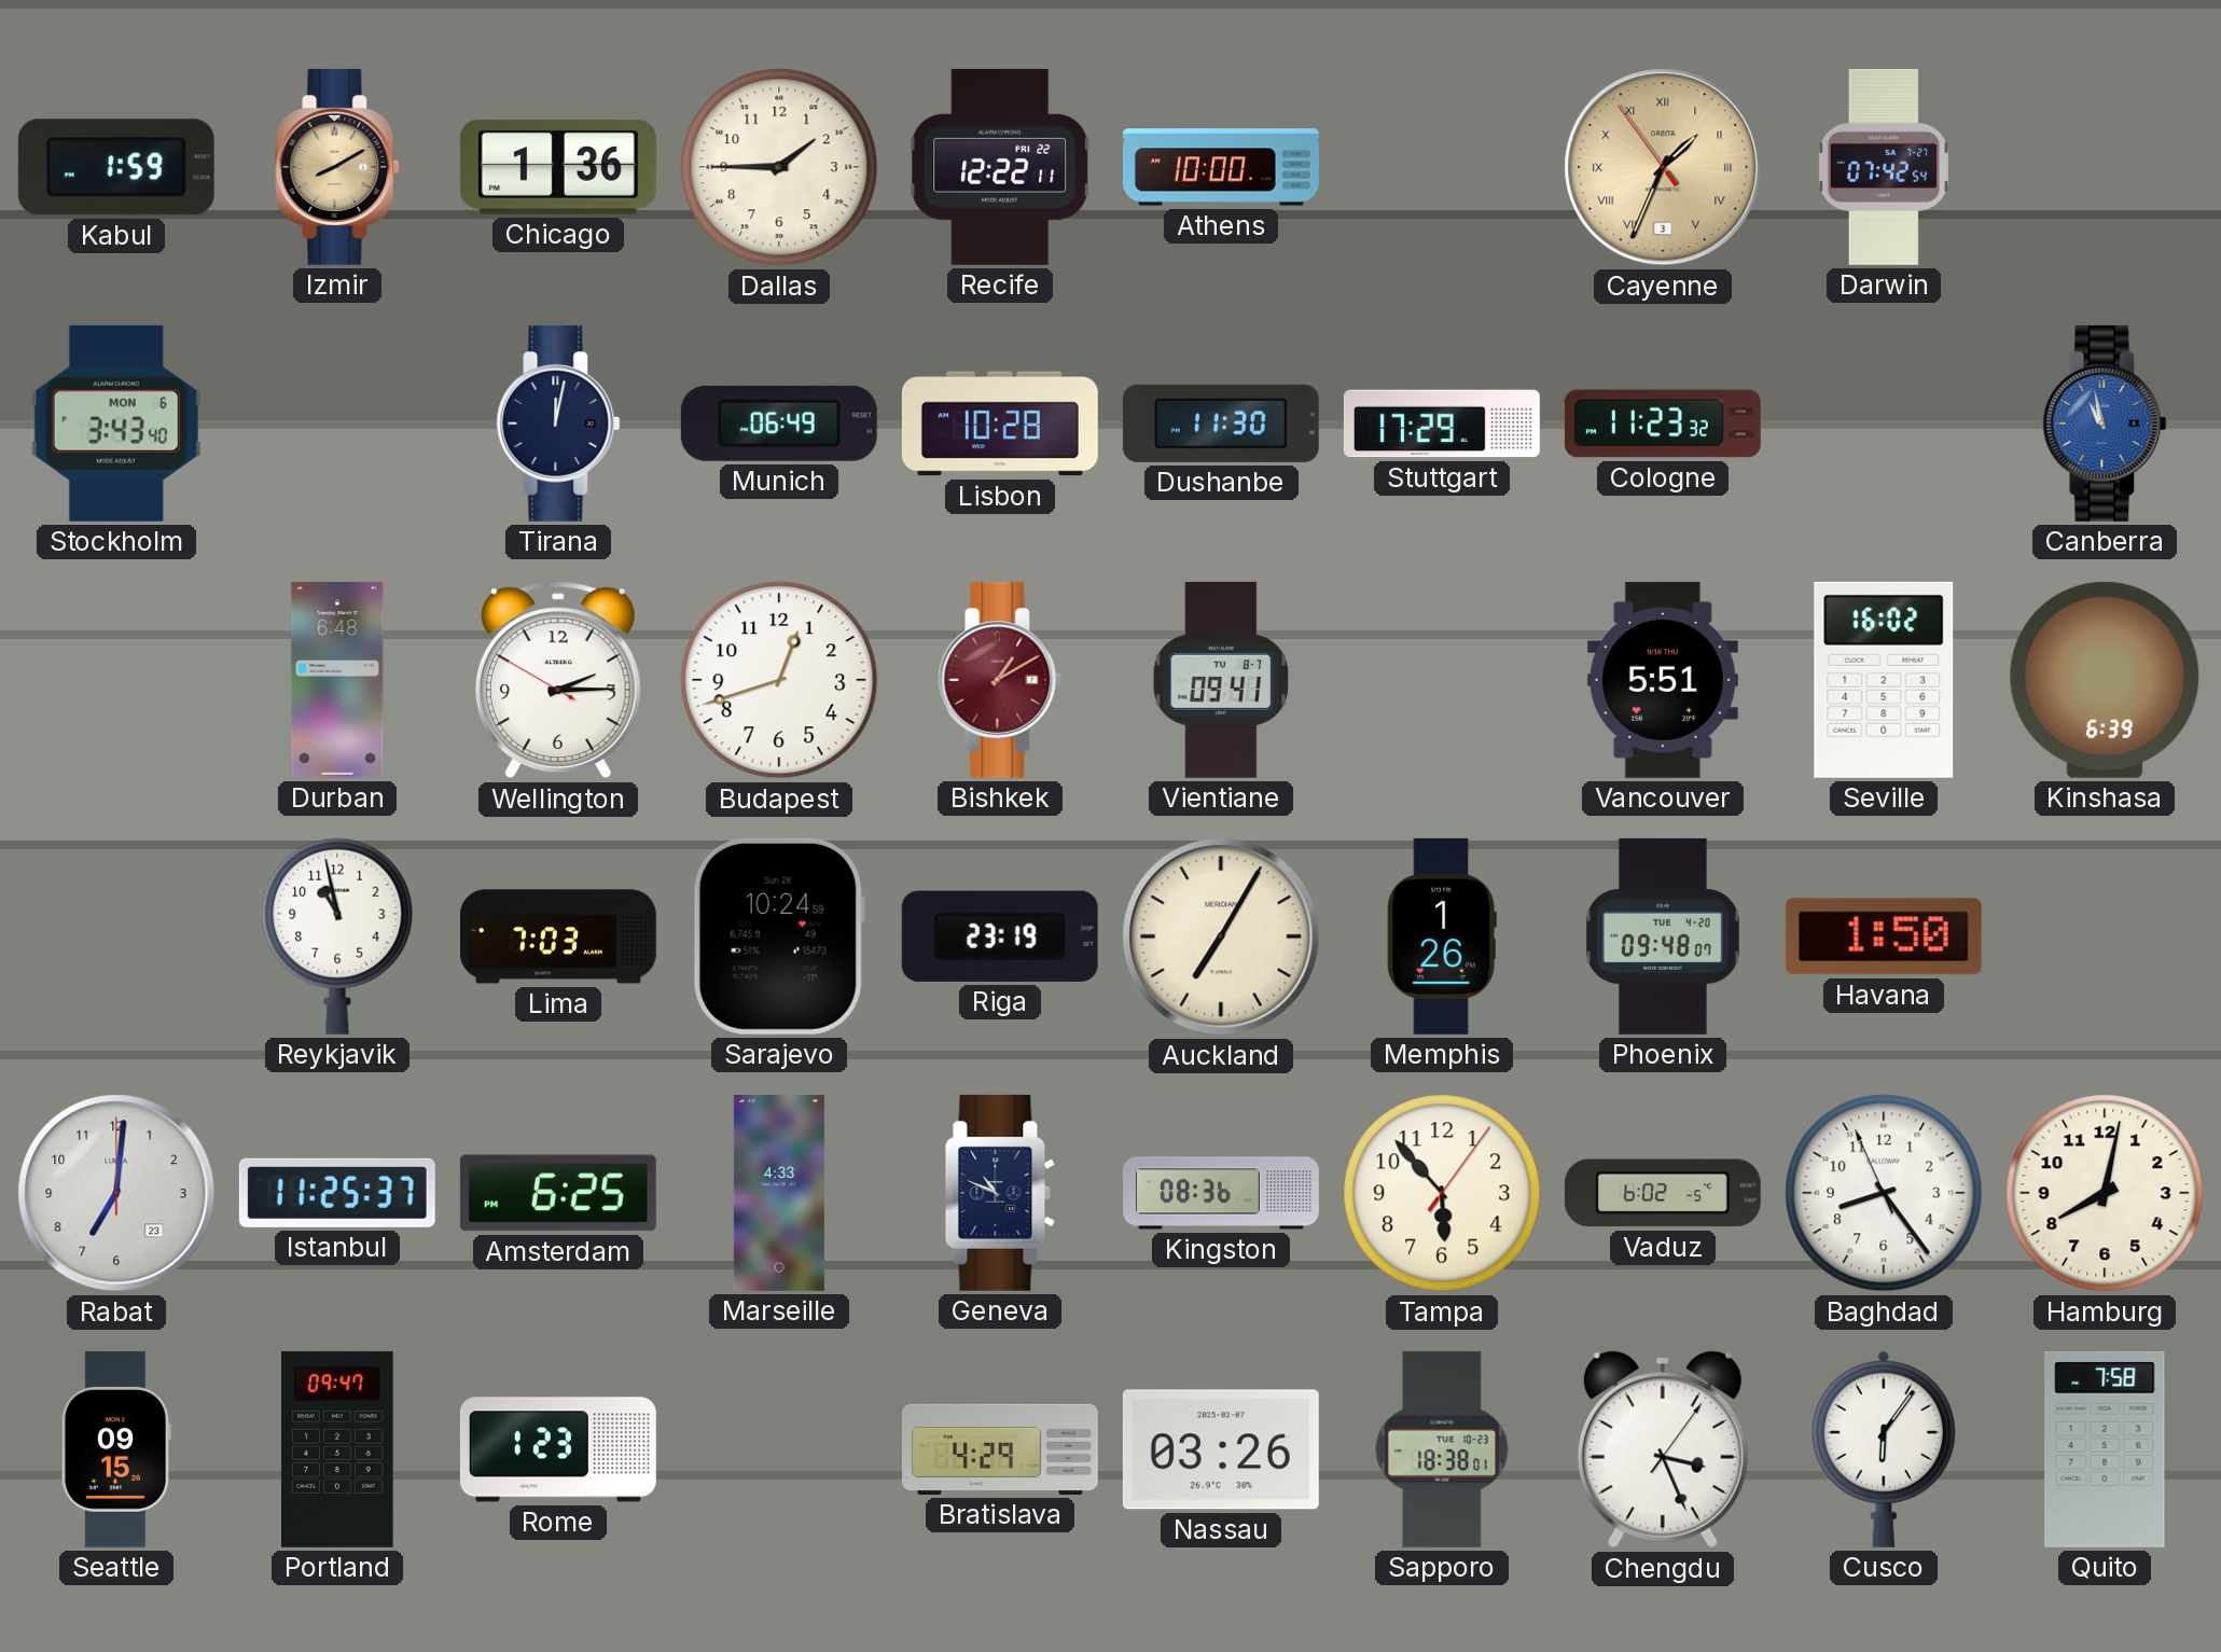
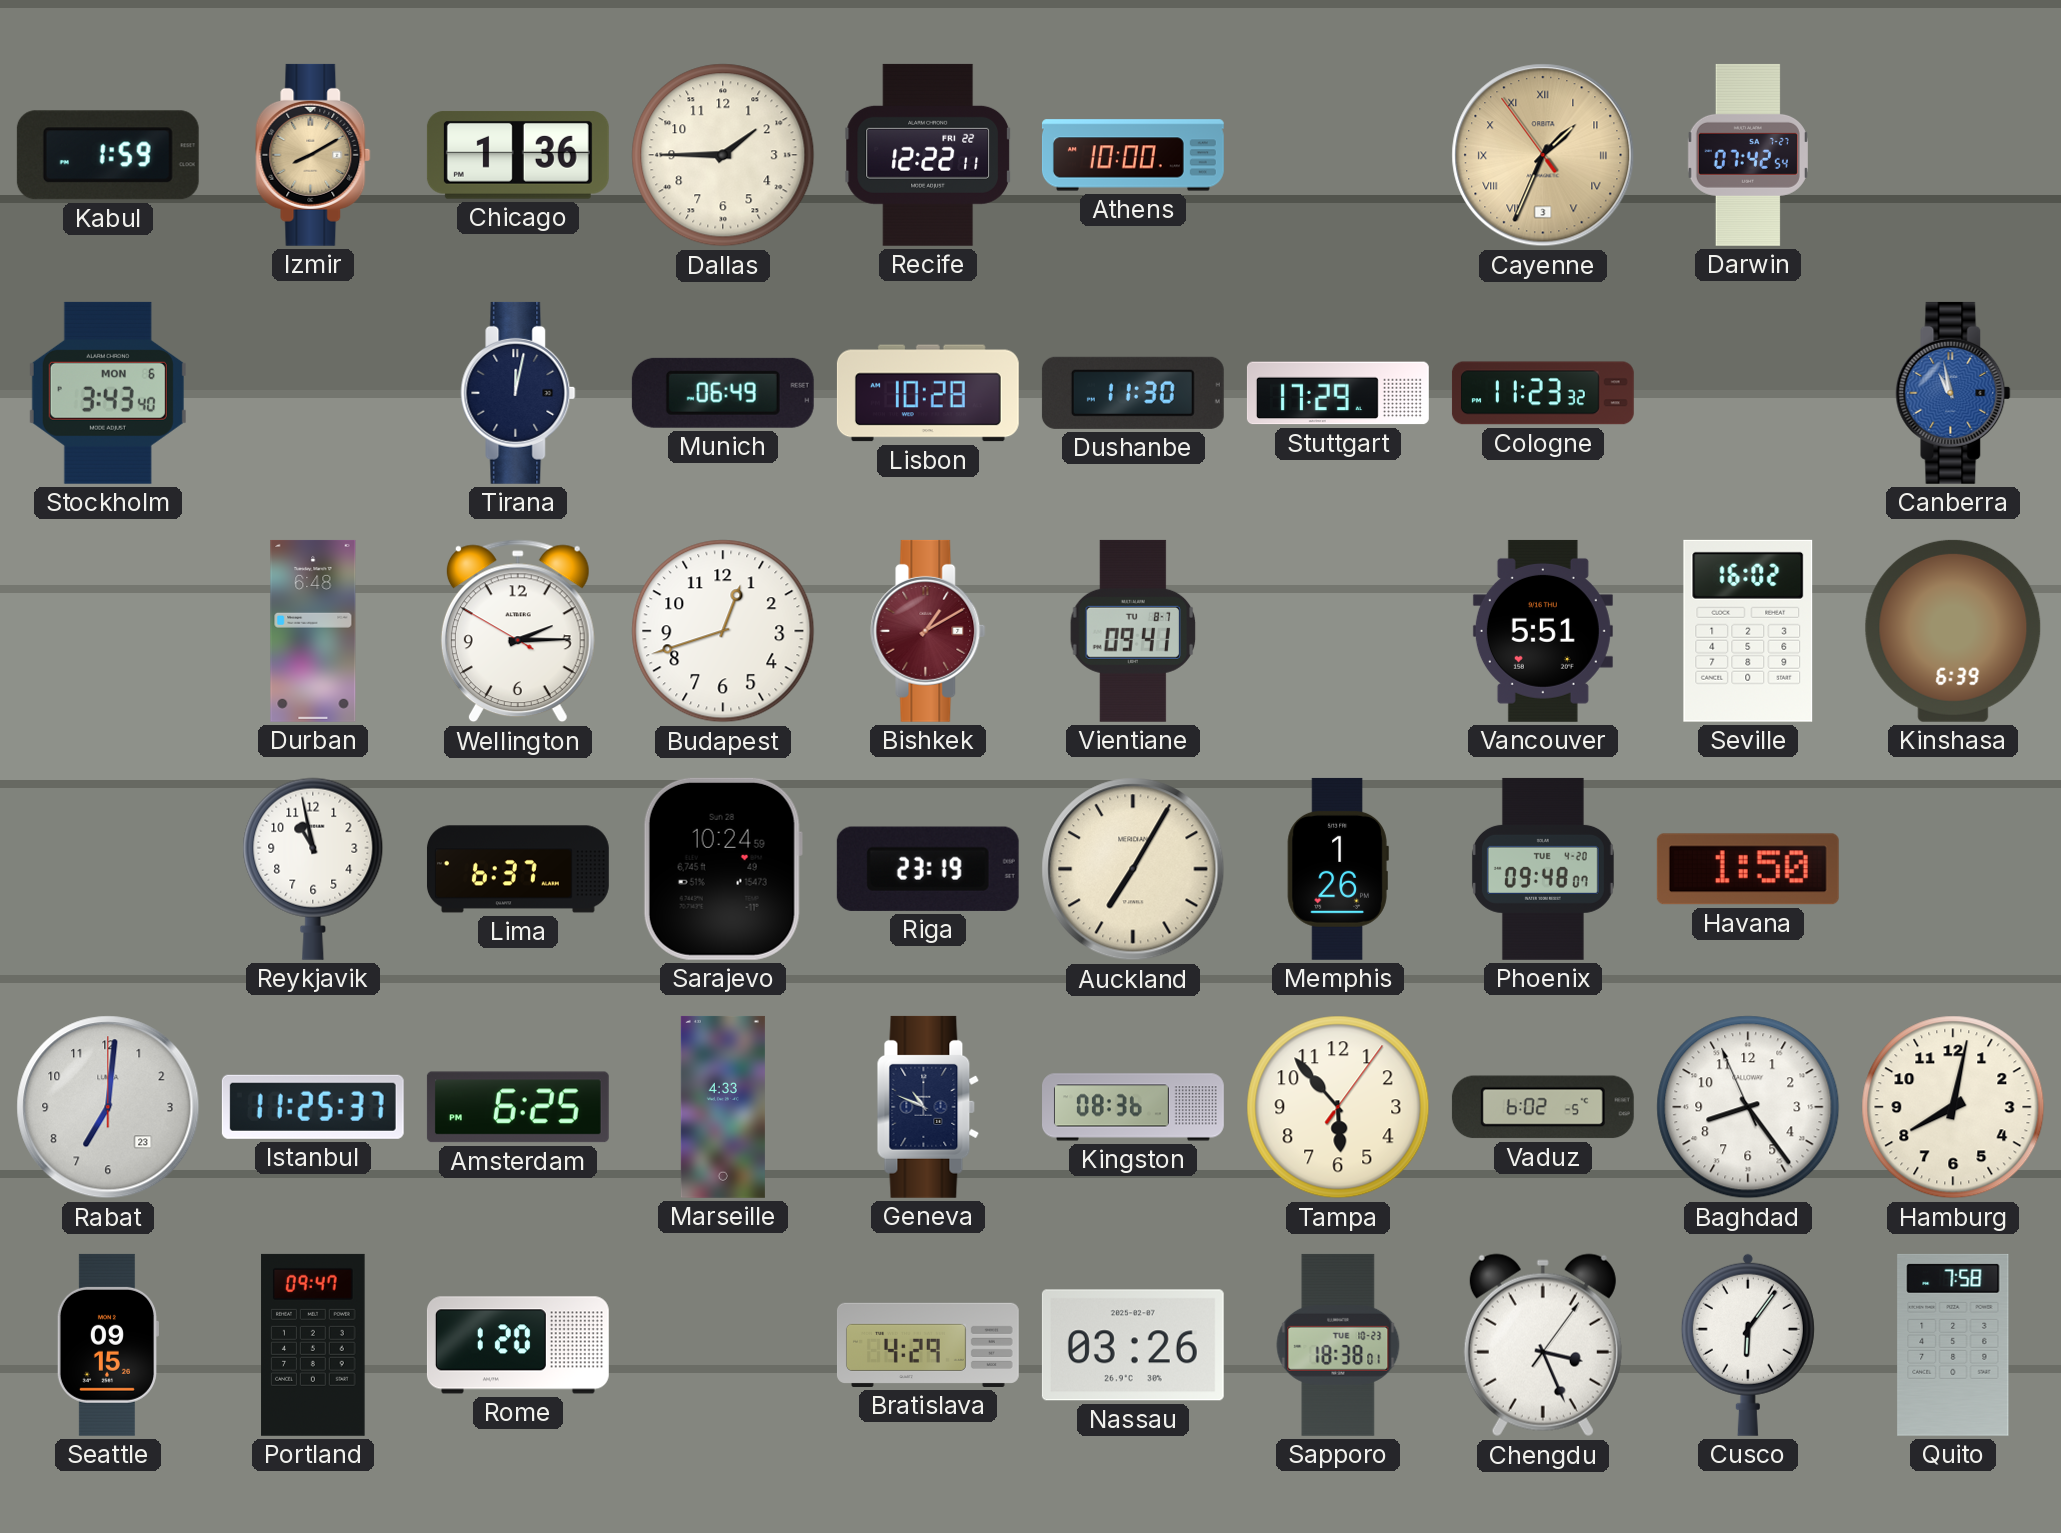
Lima: 7:03 -> 6:37
Rome: 1:23 -> 1:20
